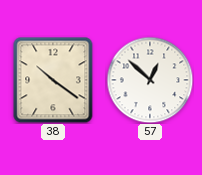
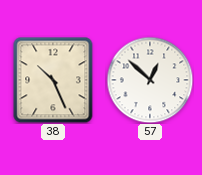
38: 10:21 -> 10:26
